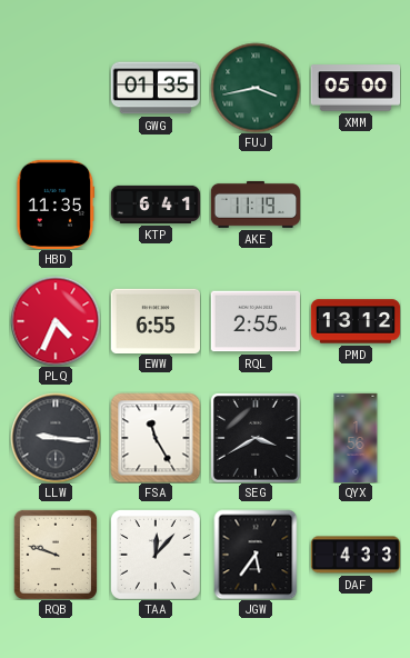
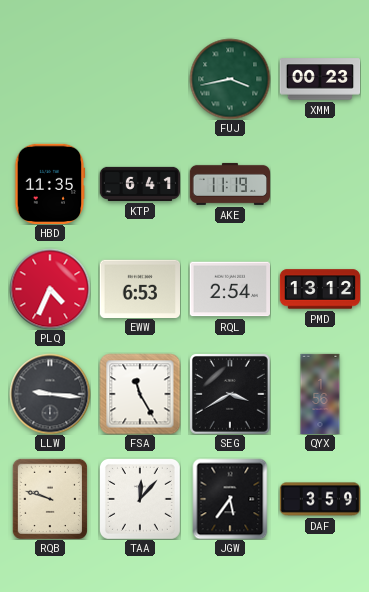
GWG: 01:35 -> none
XMM: 05:00 -> 00:23
EWW: 6:55 -> 6:53
RQL: 2:55 -> 2:54
DAF: 4:33 -> 3:59
